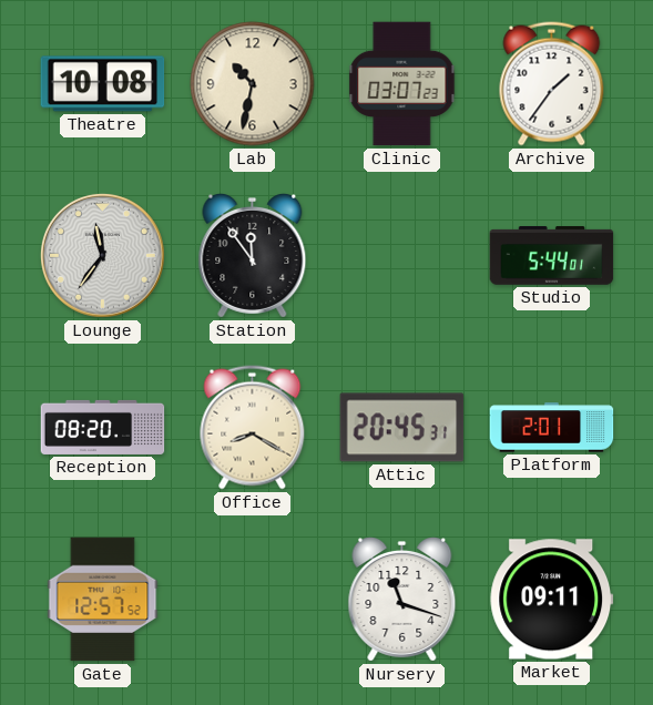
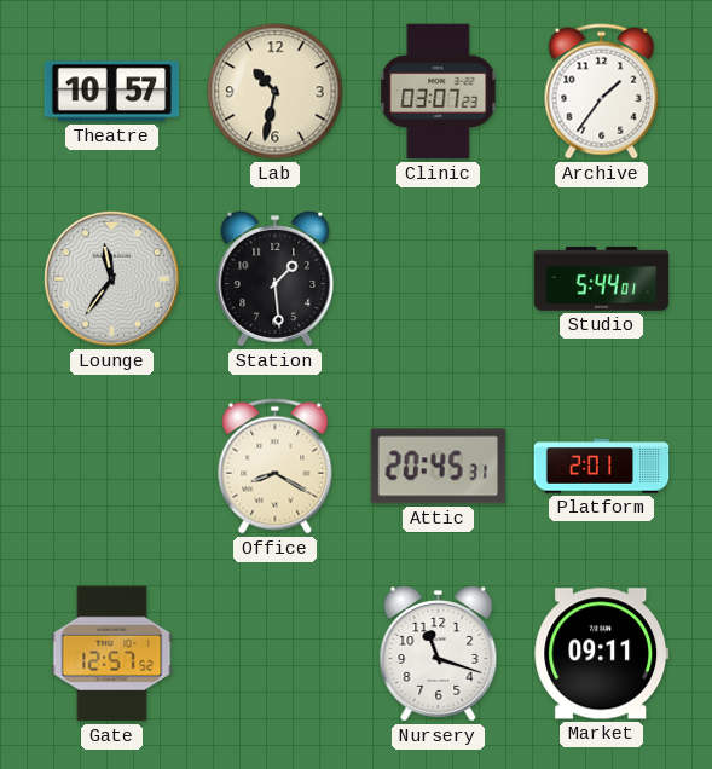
Theatre: 10:08 -> 10:57
Station: 11:54 -> 1:29
Reception: 08:20 -> none
